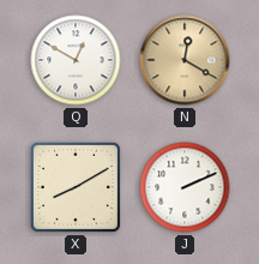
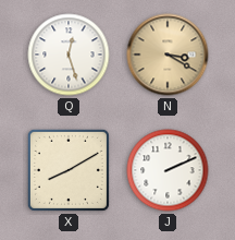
Q: 12:50 -> 12:27
N: 12:20 -> 3:20
